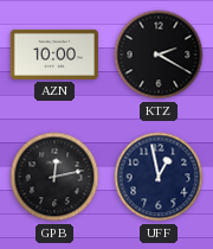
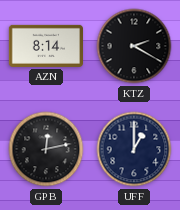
AZN: 10:00 -> 8:14
UFF: 12:58 -> 1:00
